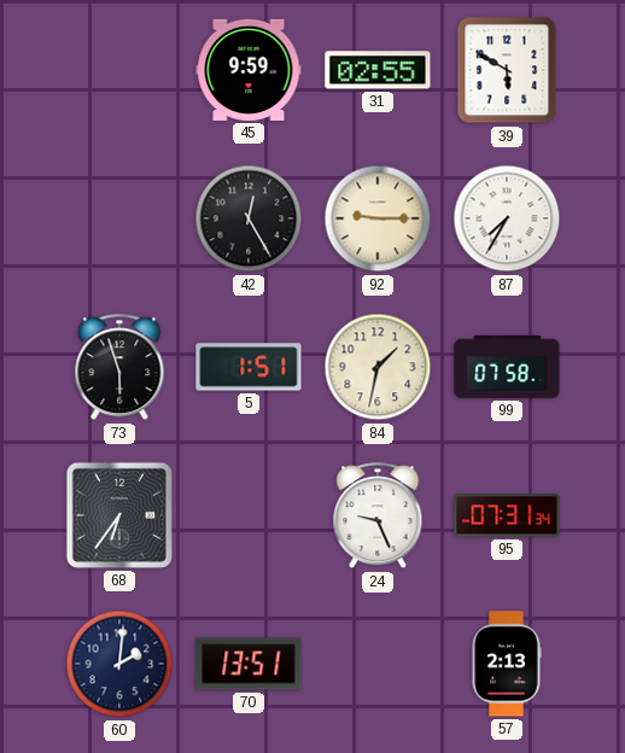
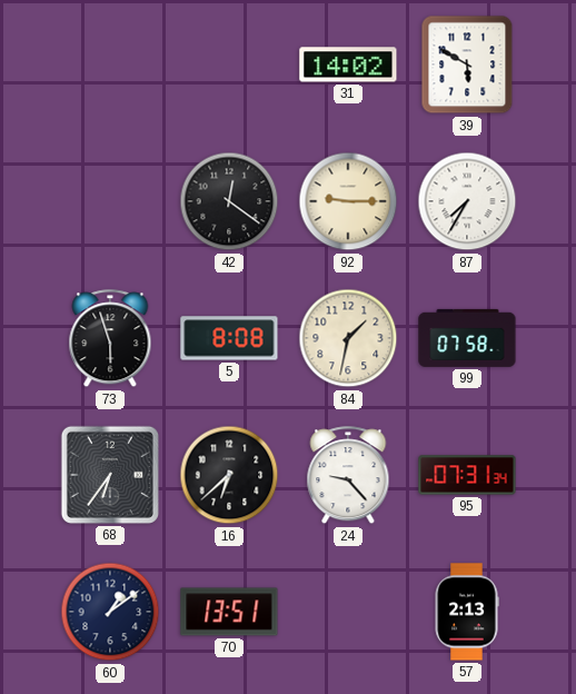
45: 9:59 -> none
31: 02:55 -> 14:02
42: 12:25 -> 12:21
5: 1:51 -> 8:08
16: none -> 6:38
24: 9:26 -> 9:23
60: 2:01 -> 1:09
